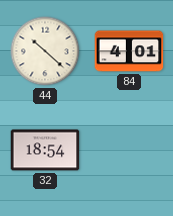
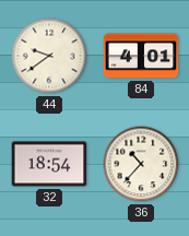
44: 10:22 -> 9:39
36: none -> 10:37
